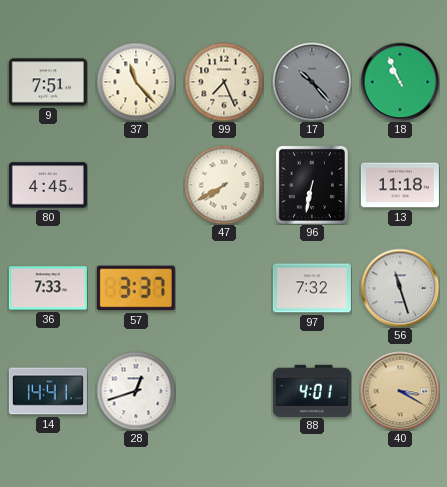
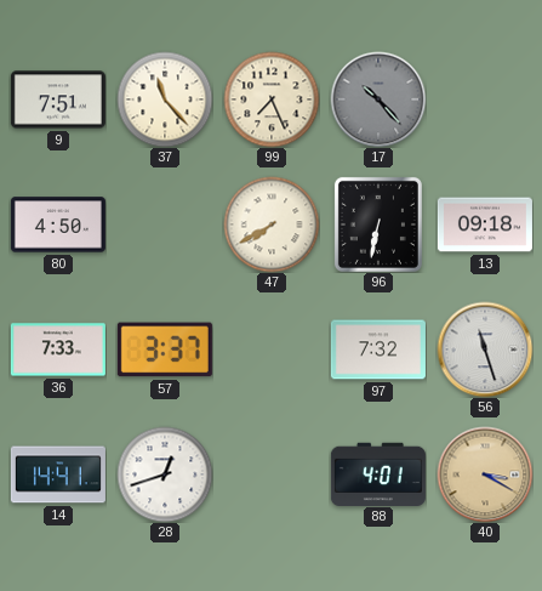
18: 10:56 -> none
80: 4:45 -> 4:50
13: 11:18 -> 09:18
